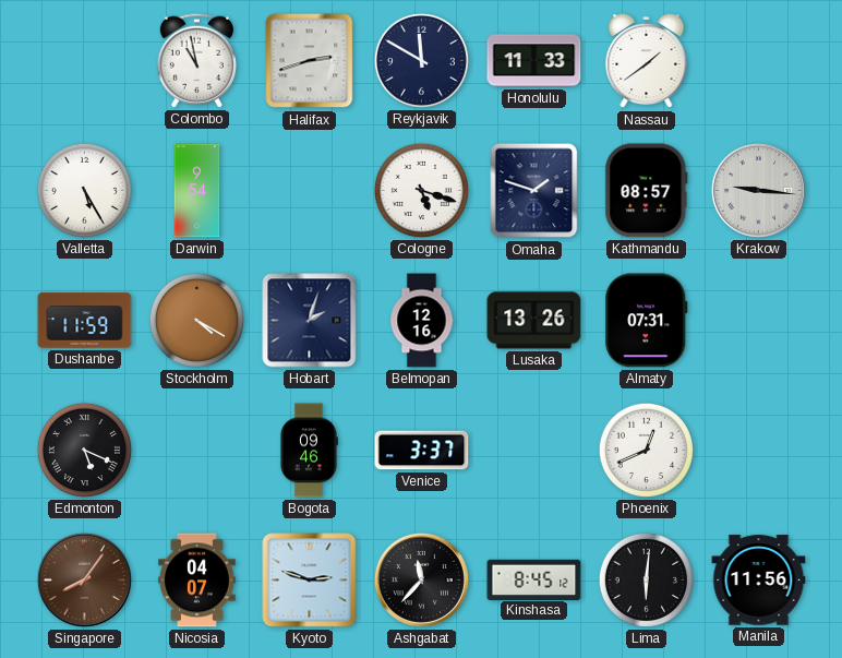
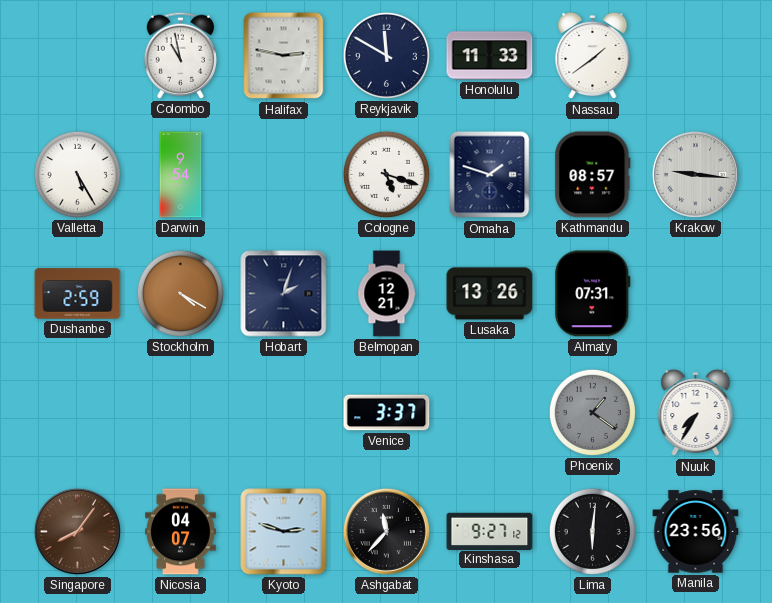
Halifax: 2:42 -> 2:47
Dushanbe: 11:59 -> 2:59
Belmopan: 12:16 -> 12:21
Edmonton: 5:19 -> none
Bogota: 09:46 -> none
Phoenix: 12:41 -> 1:21
Phoenix dial: white -> grey
Nuuk: none -> 7:35
Kinshasa: 8:45 -> 9:27
Manila: 11:56 -> 23:56
